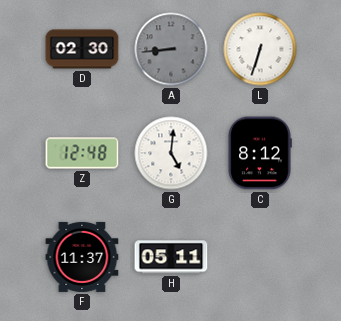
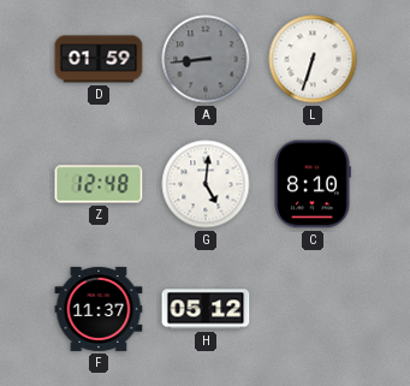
D: 02:30 -> 01:59
C: 8:12 -> 8:10
H: 05:11 -> 05:12
